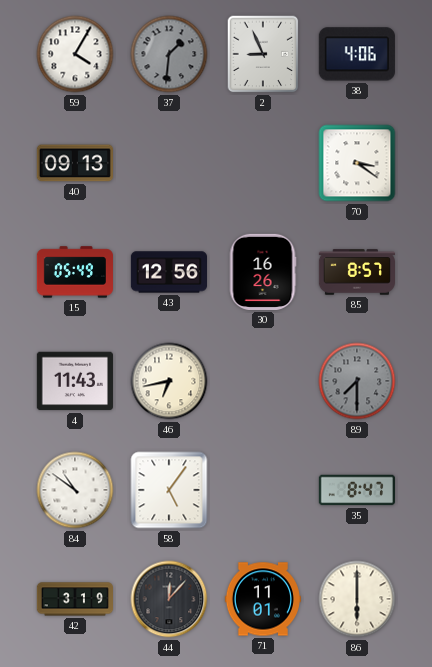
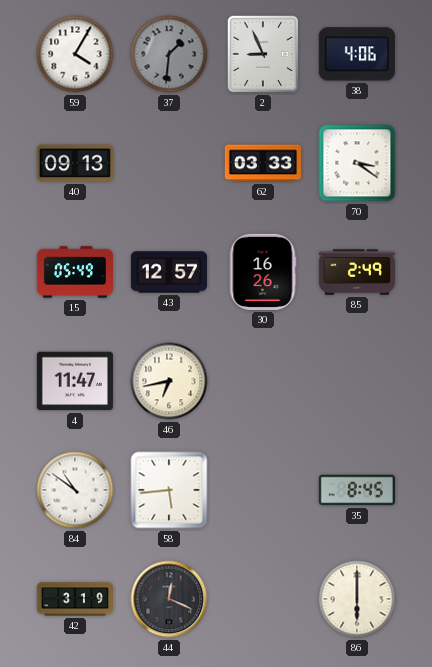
62: none -> 03:33
43: 12:56 -> 12:57
85: 8:57 -> 2:49
4: 11:43 -> 11:47
89: 7:30 -> none
58: 5:06 -> 5:44
35: 8:47 -> 8:45
44: 12:07 -> 12:19
71: 11:01 -> none
